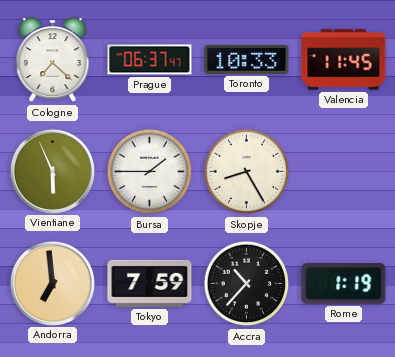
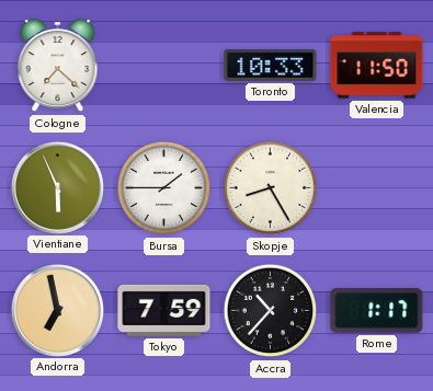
Prague: 06:37 -> none
Valencia: 11:45 -> 11:50
Andorra: 6:59 -> 6:58
Rome: 1:19 -> 1:17
